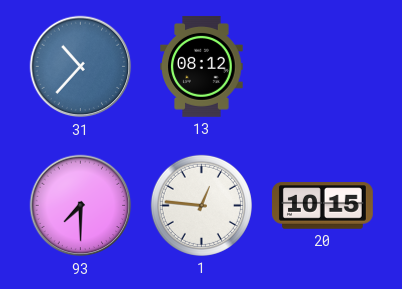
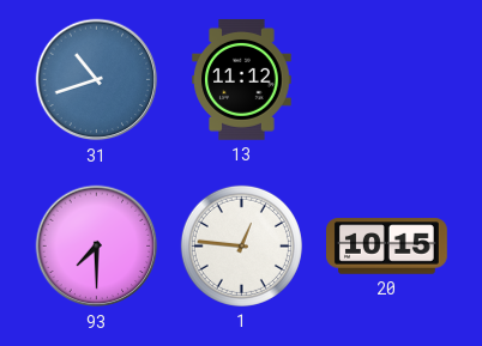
31: 10:37 -> 10:42
13: 08:12 -> 11:12
